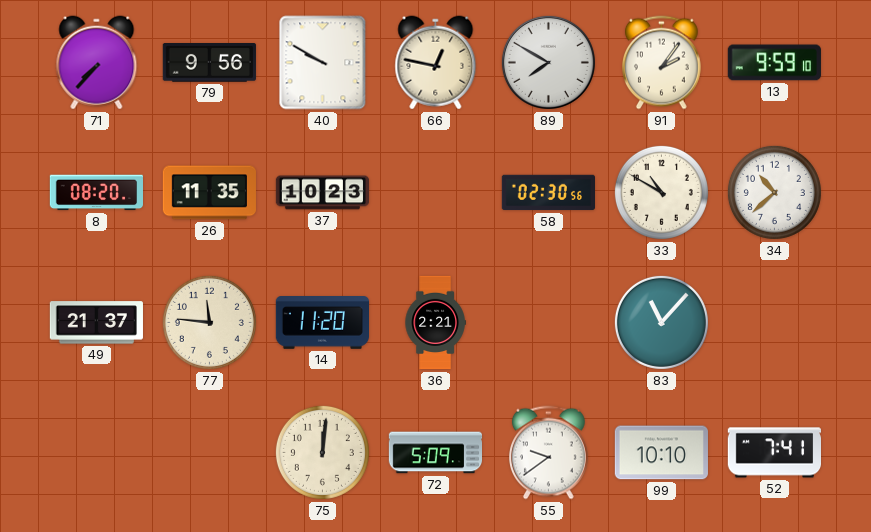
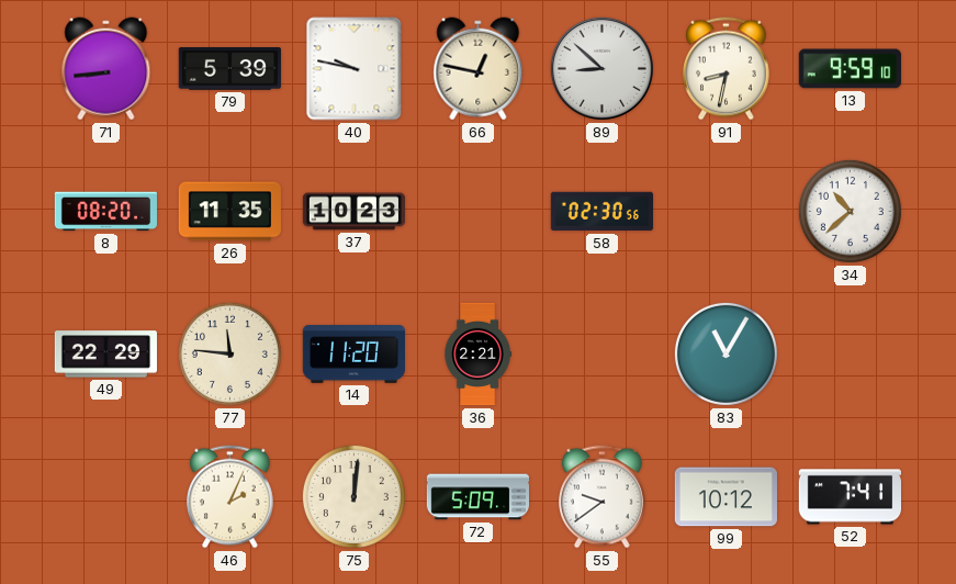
71: 7:37 -> 8:44
79: 9:56 -> 5:39
40: 9:50 -> 9:47
89: 7:50 -> 8:52
91: 2:06 -> 8:32
33: 10:50 -> none
49: 21:37 -> 22:29
83: 11:07 -> 11:05
46: none -> 2:04
99: 10:10 -> 10:12
